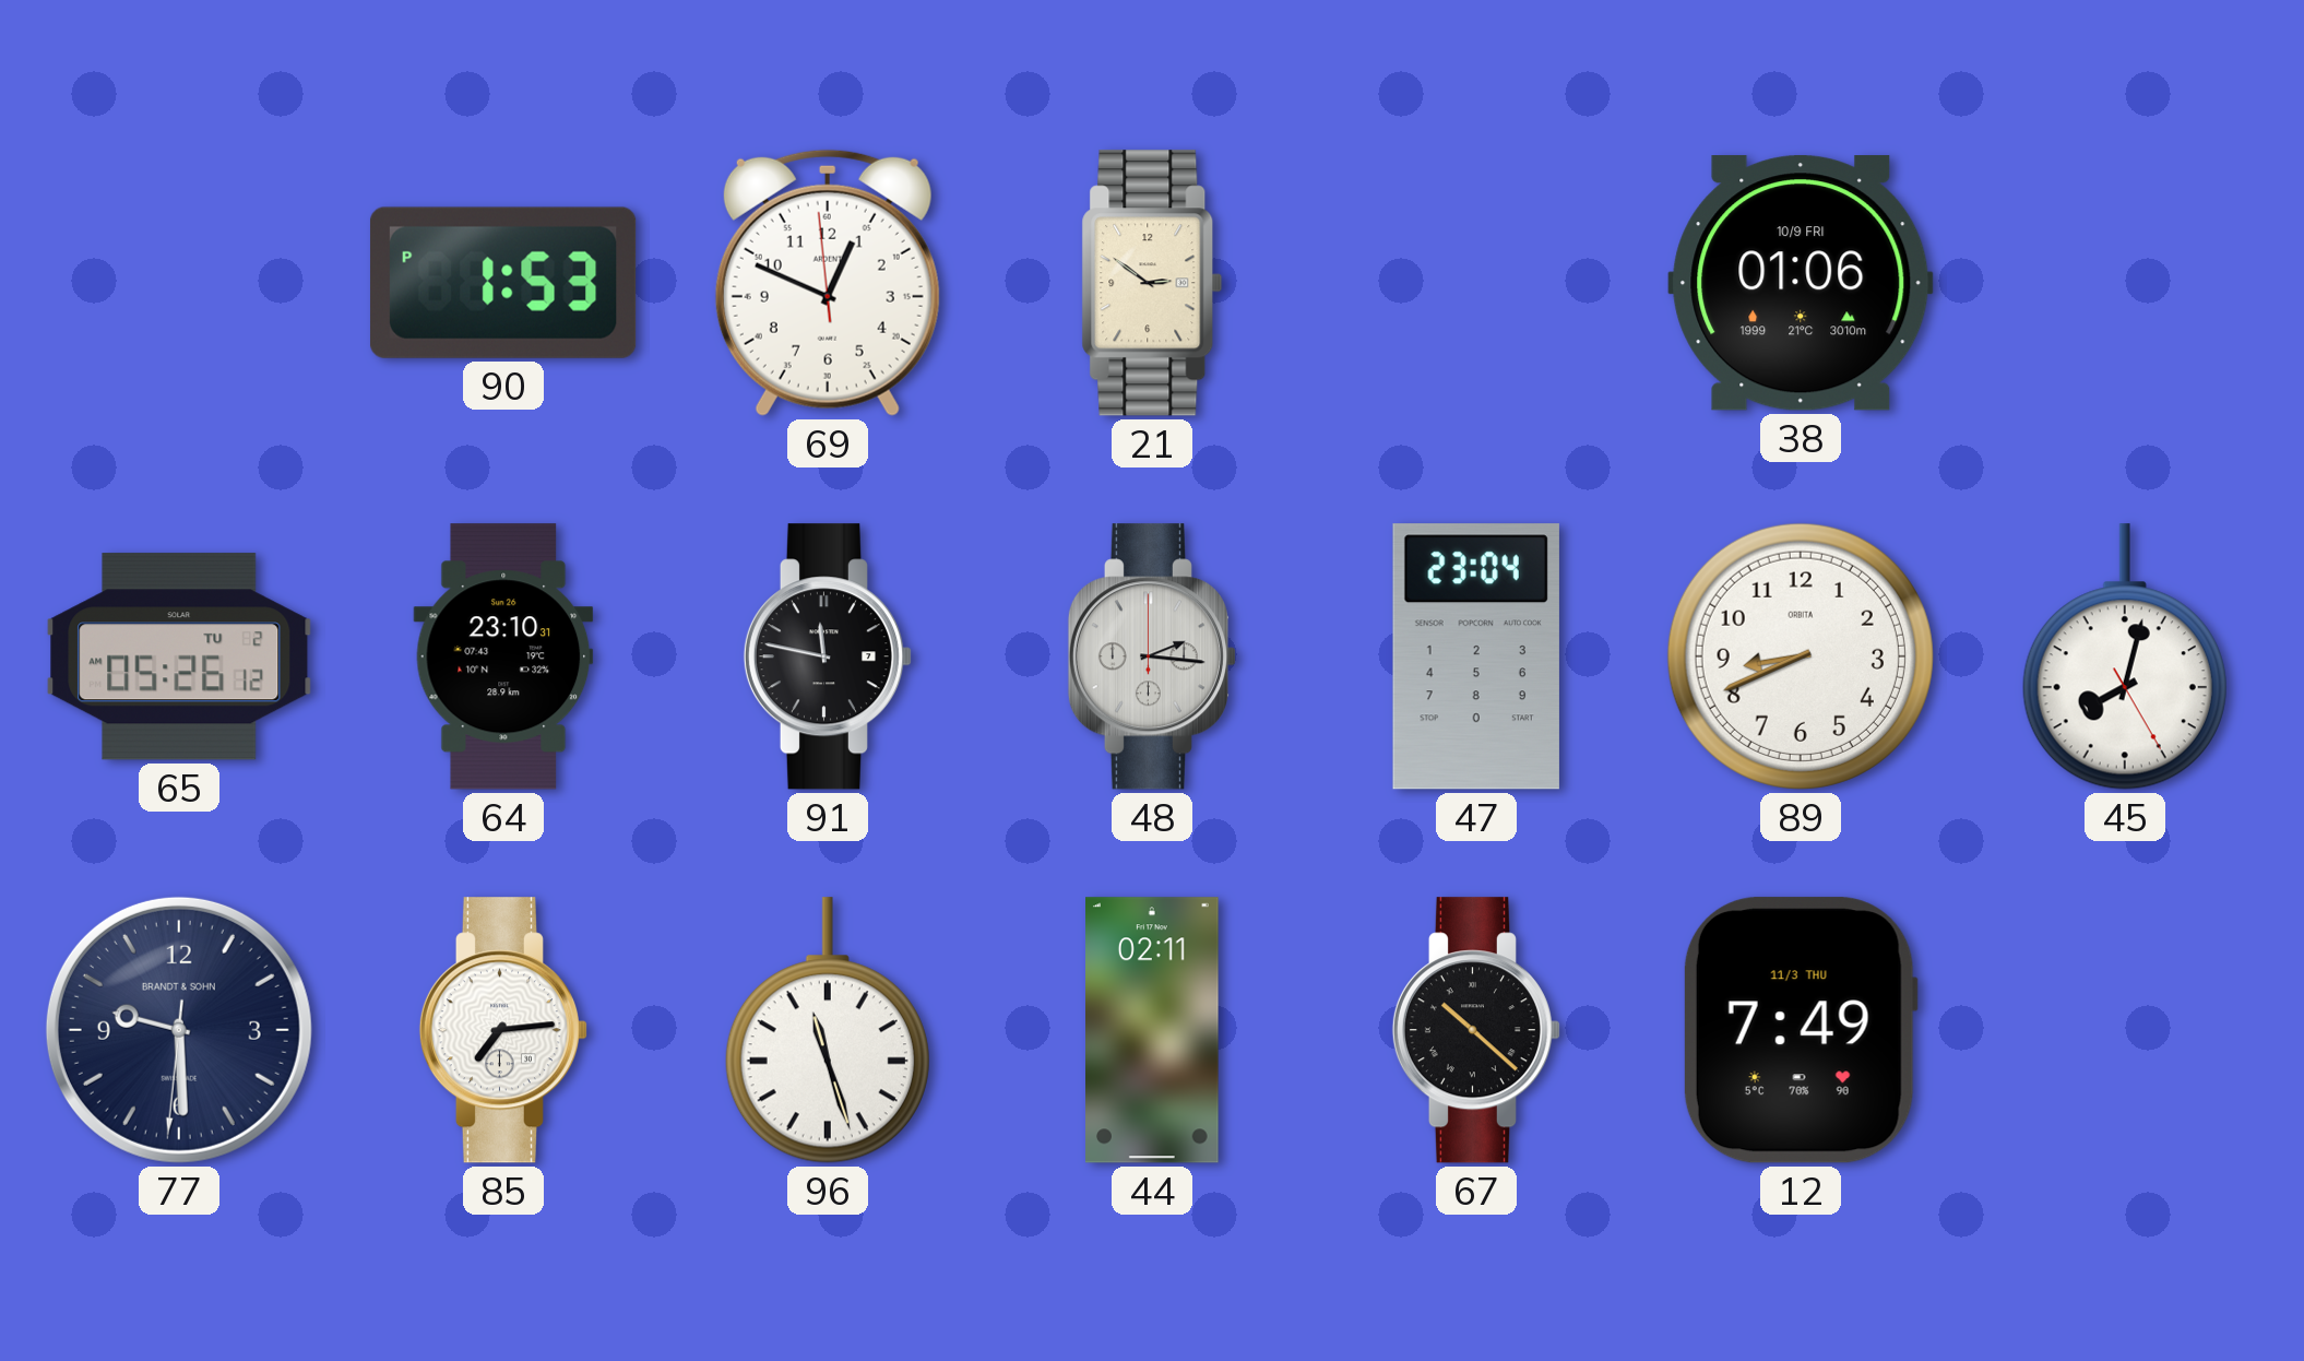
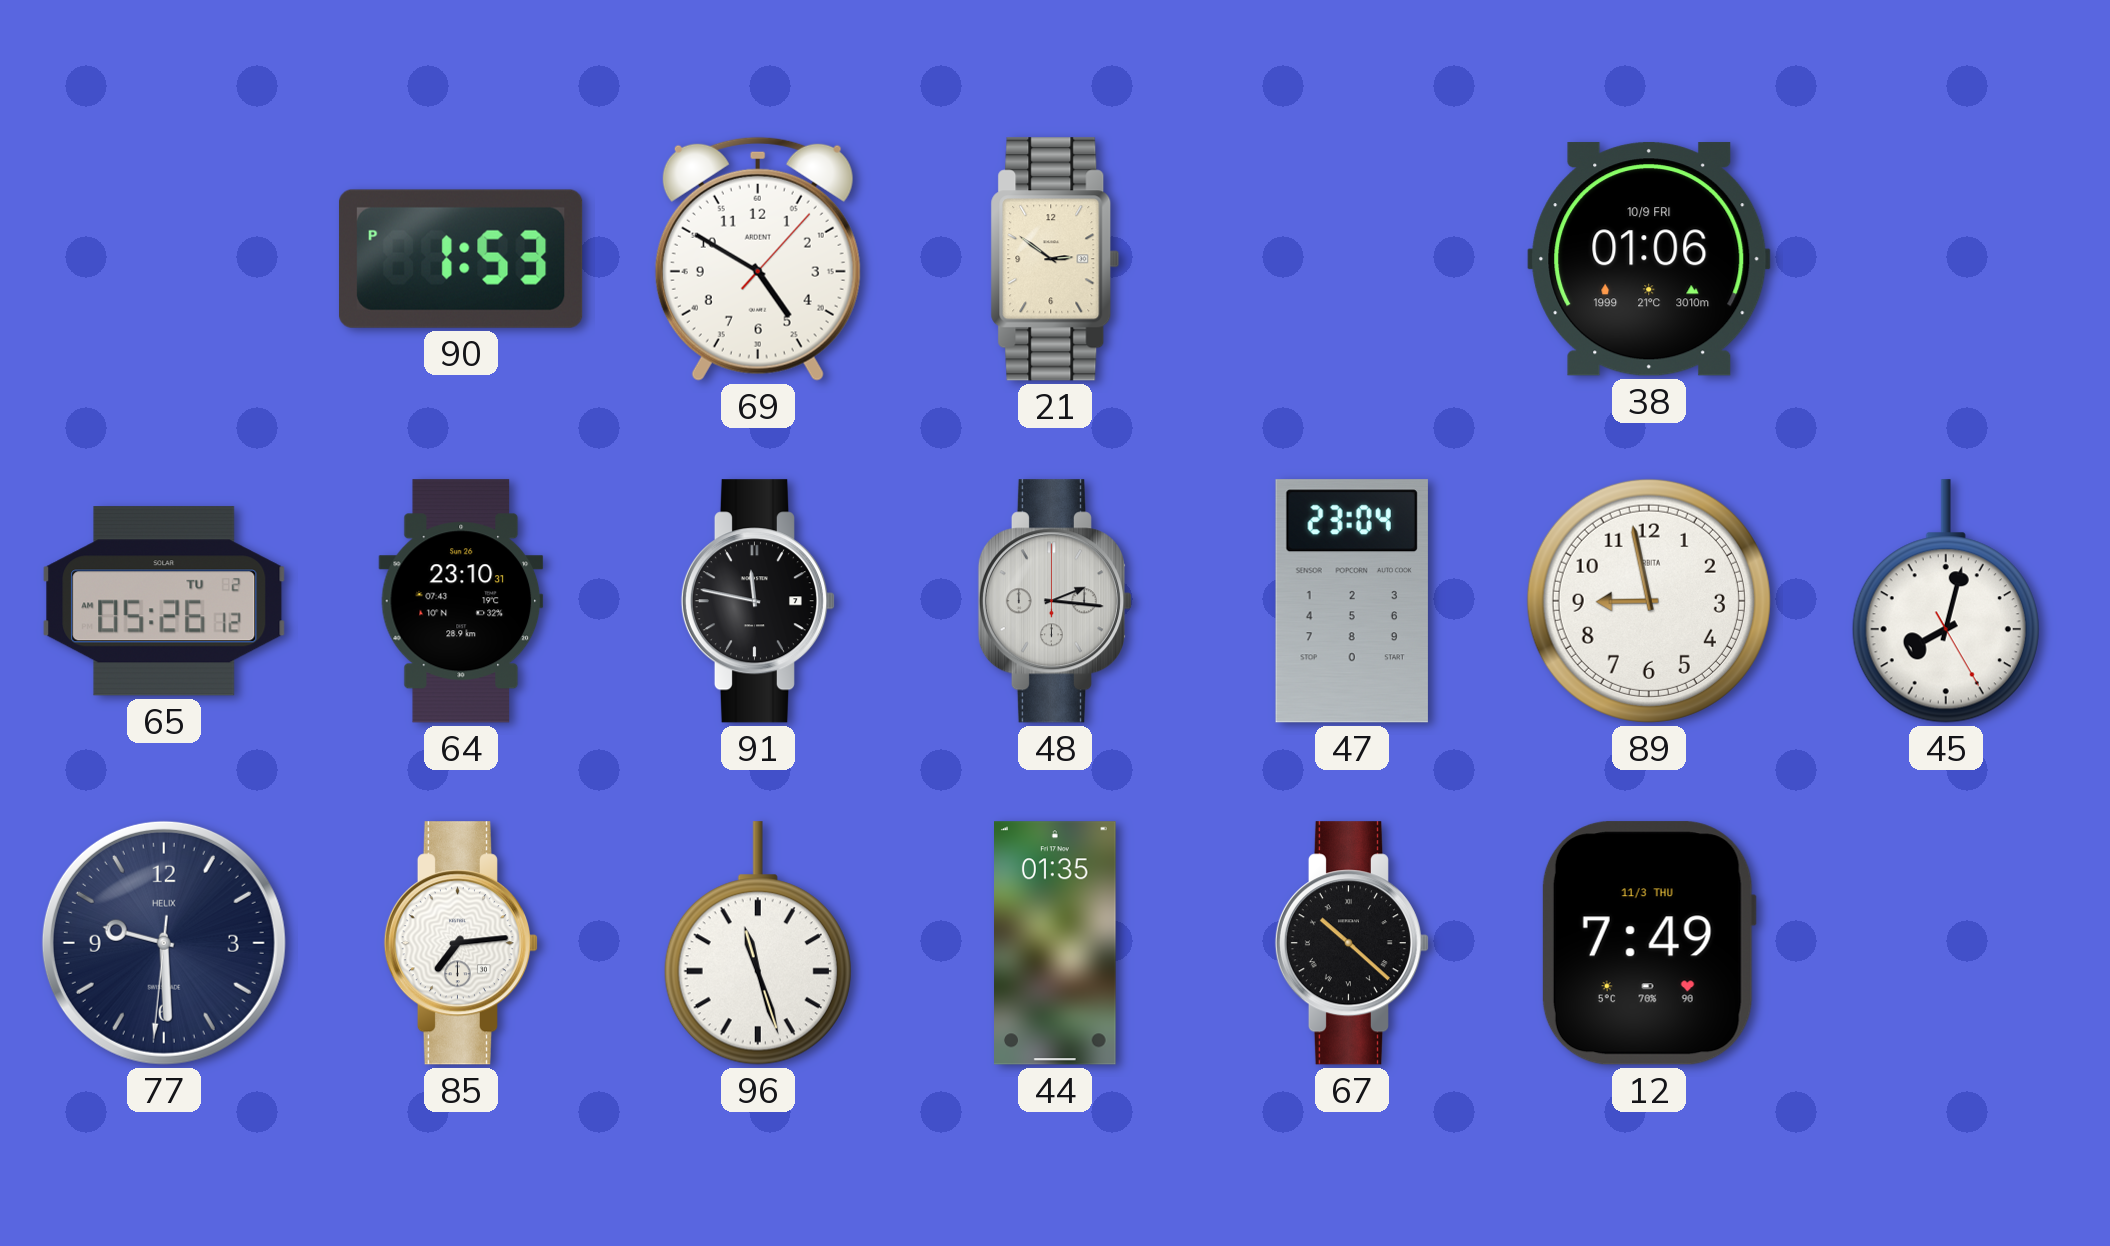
69: 12:48 -> 4:50
89: 8:41 -> 8:58
77 brand: BRANDT & SOHN -> HELIX
44: 02:11 -> 01:35
